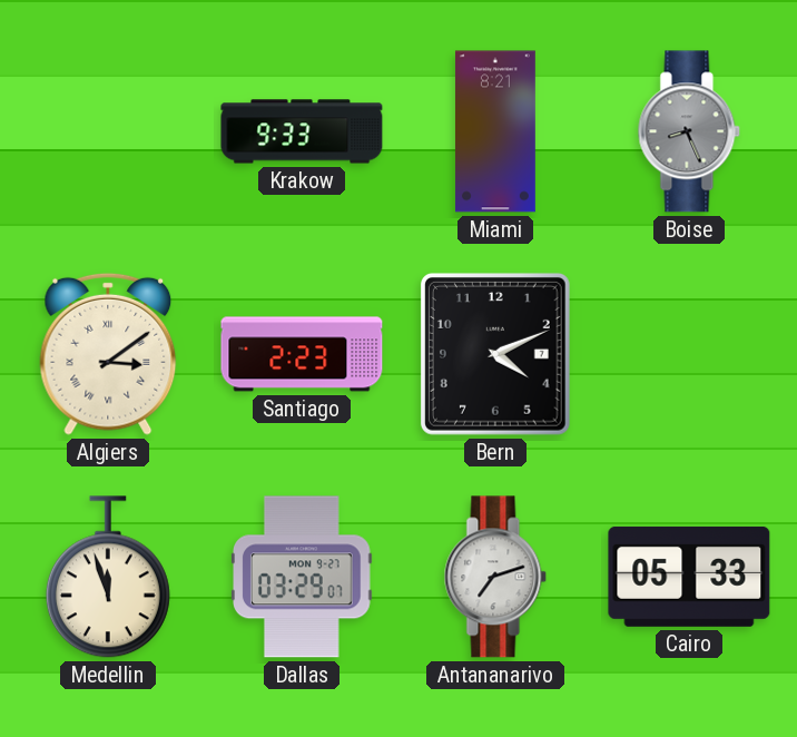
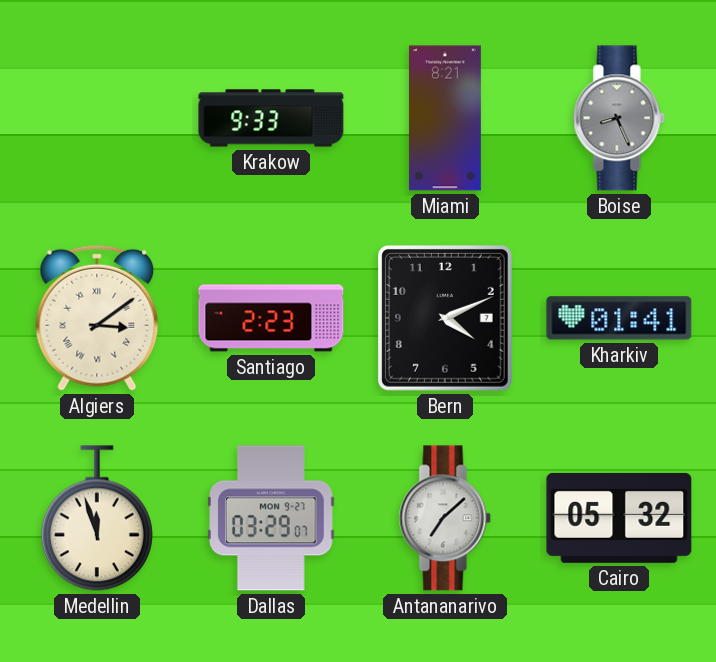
Kharkiv: none -> 01:41
Antananarivo: 7:12 -> 7:08
Cairo: 05:33 -> 05:32
